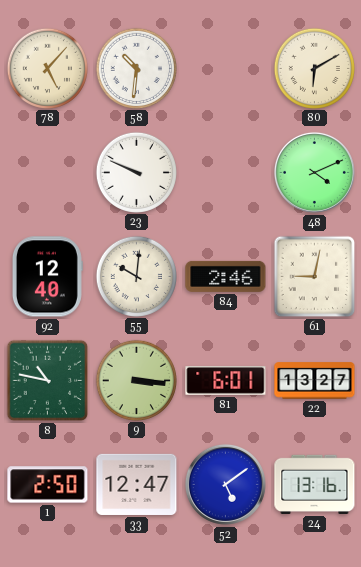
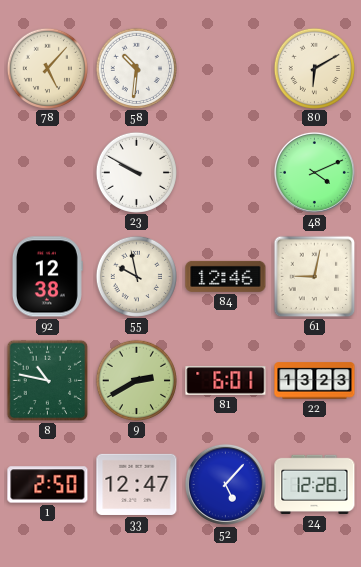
23: 9:49 -> 9:50
92: 12:40 -> 12:38
55: 10:01 -> 9:58
84: 2:46 -> 12:46
9: 3:16 -> 2:40
22: 13:27 -> 13:23
52: 5:09 -> 5:07
24: 13:16 -> 12:28
